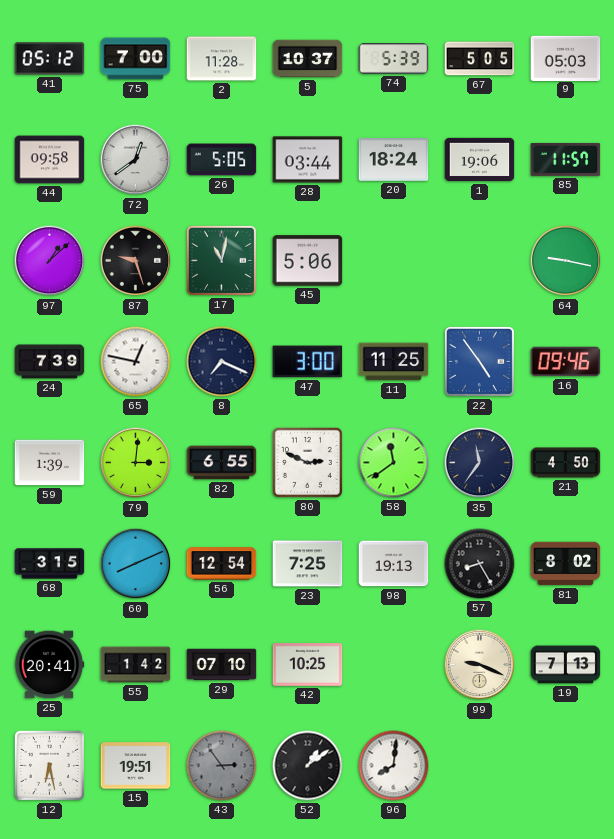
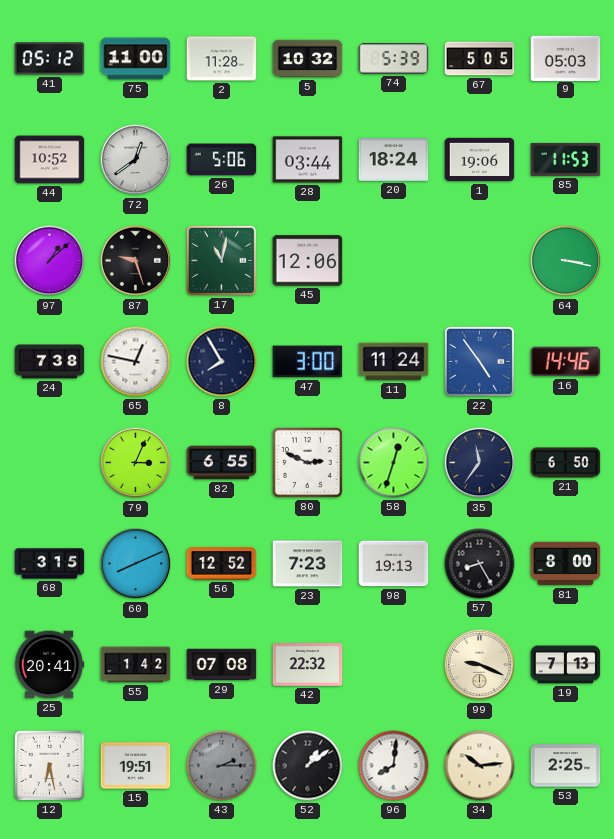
75: 7:00 -> 11:00
5: 10:37 -> 10:32
44: 09:58 -> 10:52
26: 5:05 -> 5:06
85: 11:57 -> 11:53
45: 5:06 -> 12:06
64: 9:17 -> 3:17
24: 7:39 -> 7:38
8: 7:19 -> 7:55
11: 11:25 -> 11:24
16: 09:46 -> 14:46
59: 1:39 -> none
79: 3:01 -> 3:04
58: 11:39 -> 12:33
21: 4:50 -> 6:50
56: 12:54 -> 12:52
23: 7:25 -> 7:23
81: 8:02 -> 8:00
29: 07:10 -> 07:08
42: 10:25 -> 22:32
43: 2:54 -> 2:15
34: none -> 10:14
53: none -> 2:25
